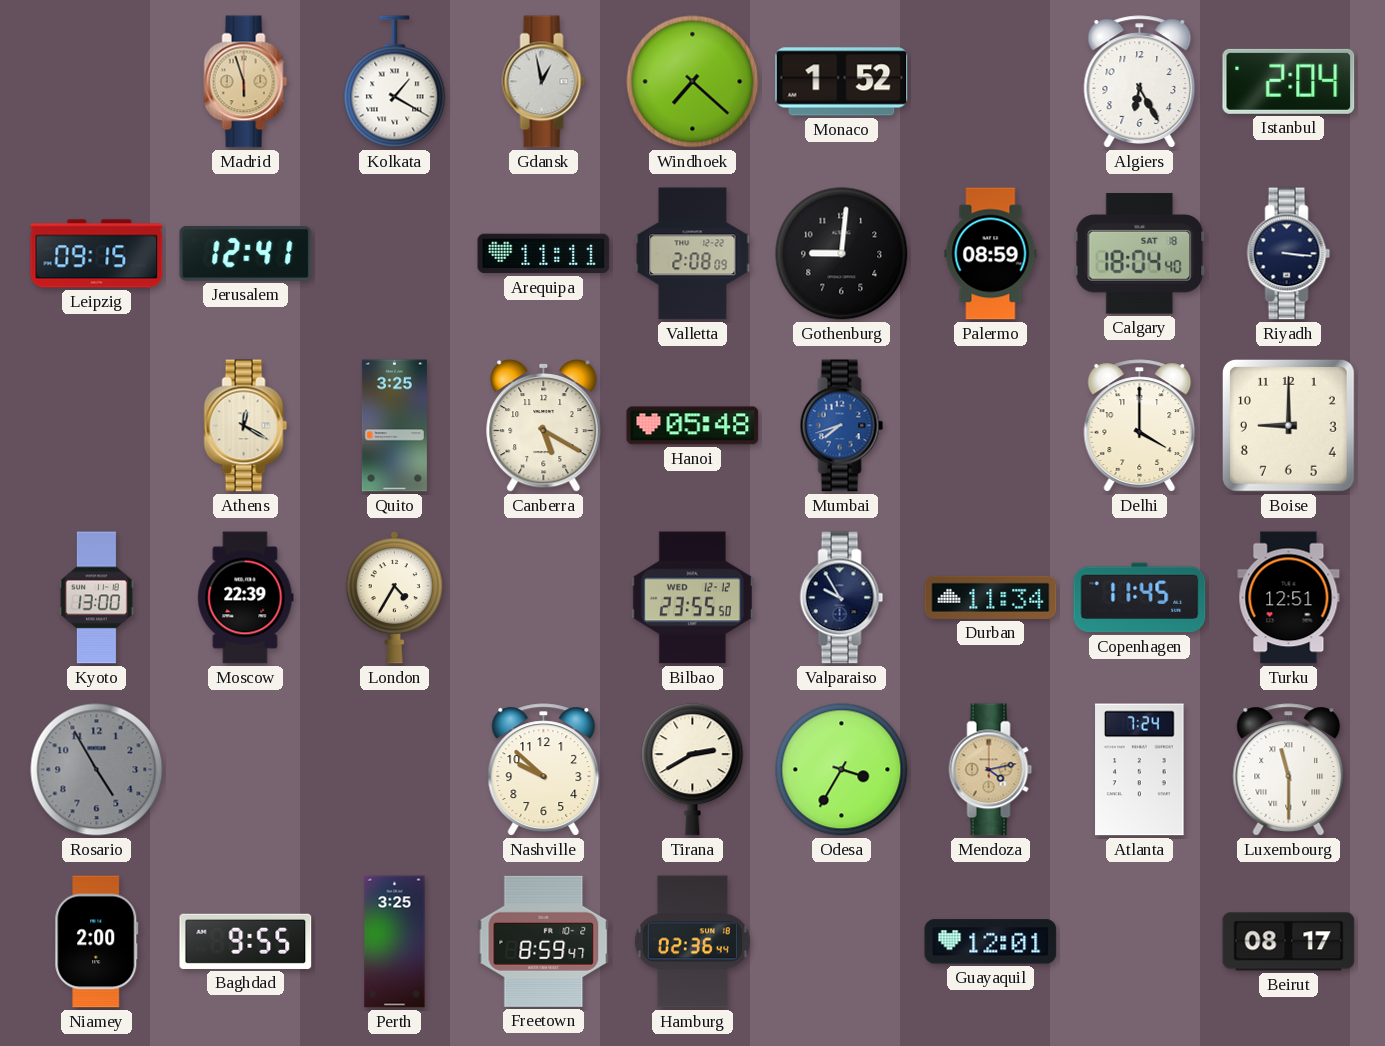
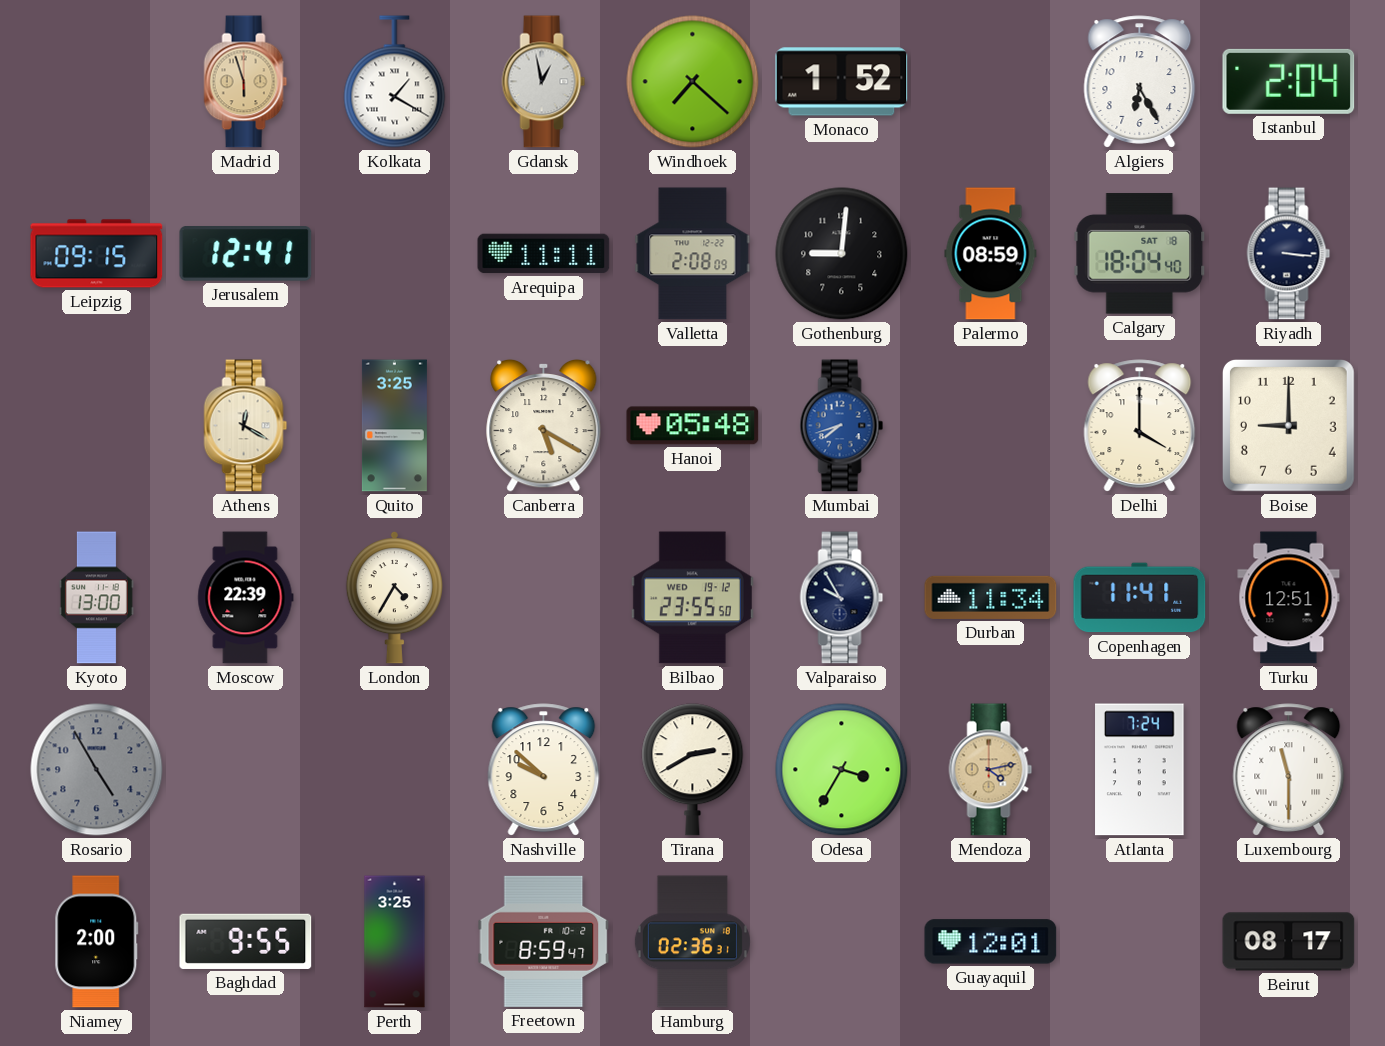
Bilbao date: WED 12-12 -> WED 19-12
Copenhagen: 11:45 -> 11:41
Hamburg: 02:36:44 -> 02:36:31
